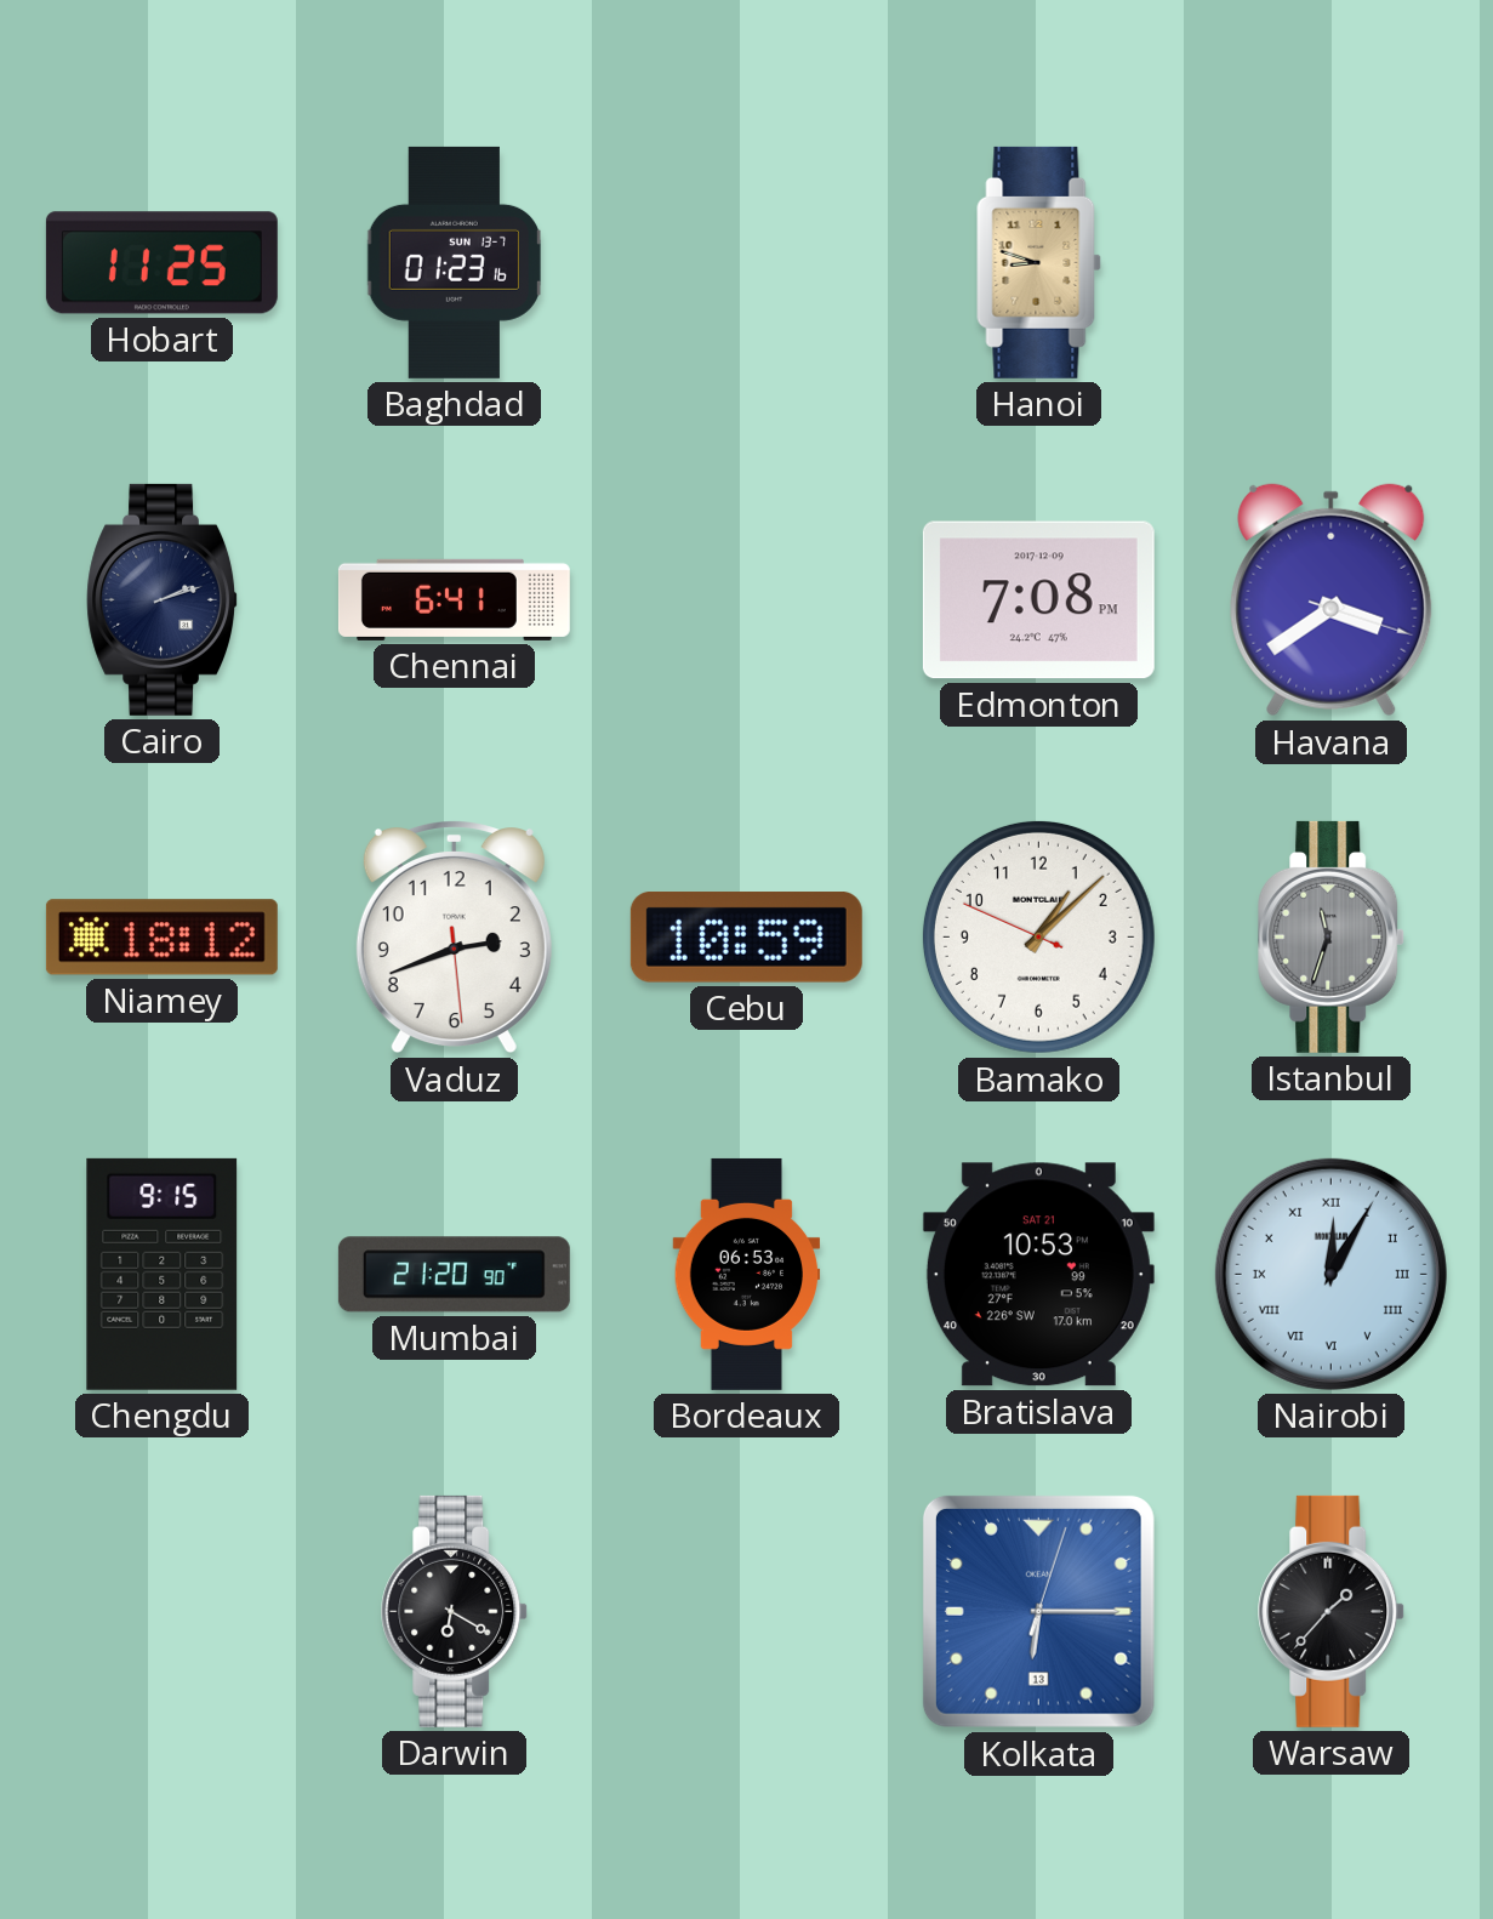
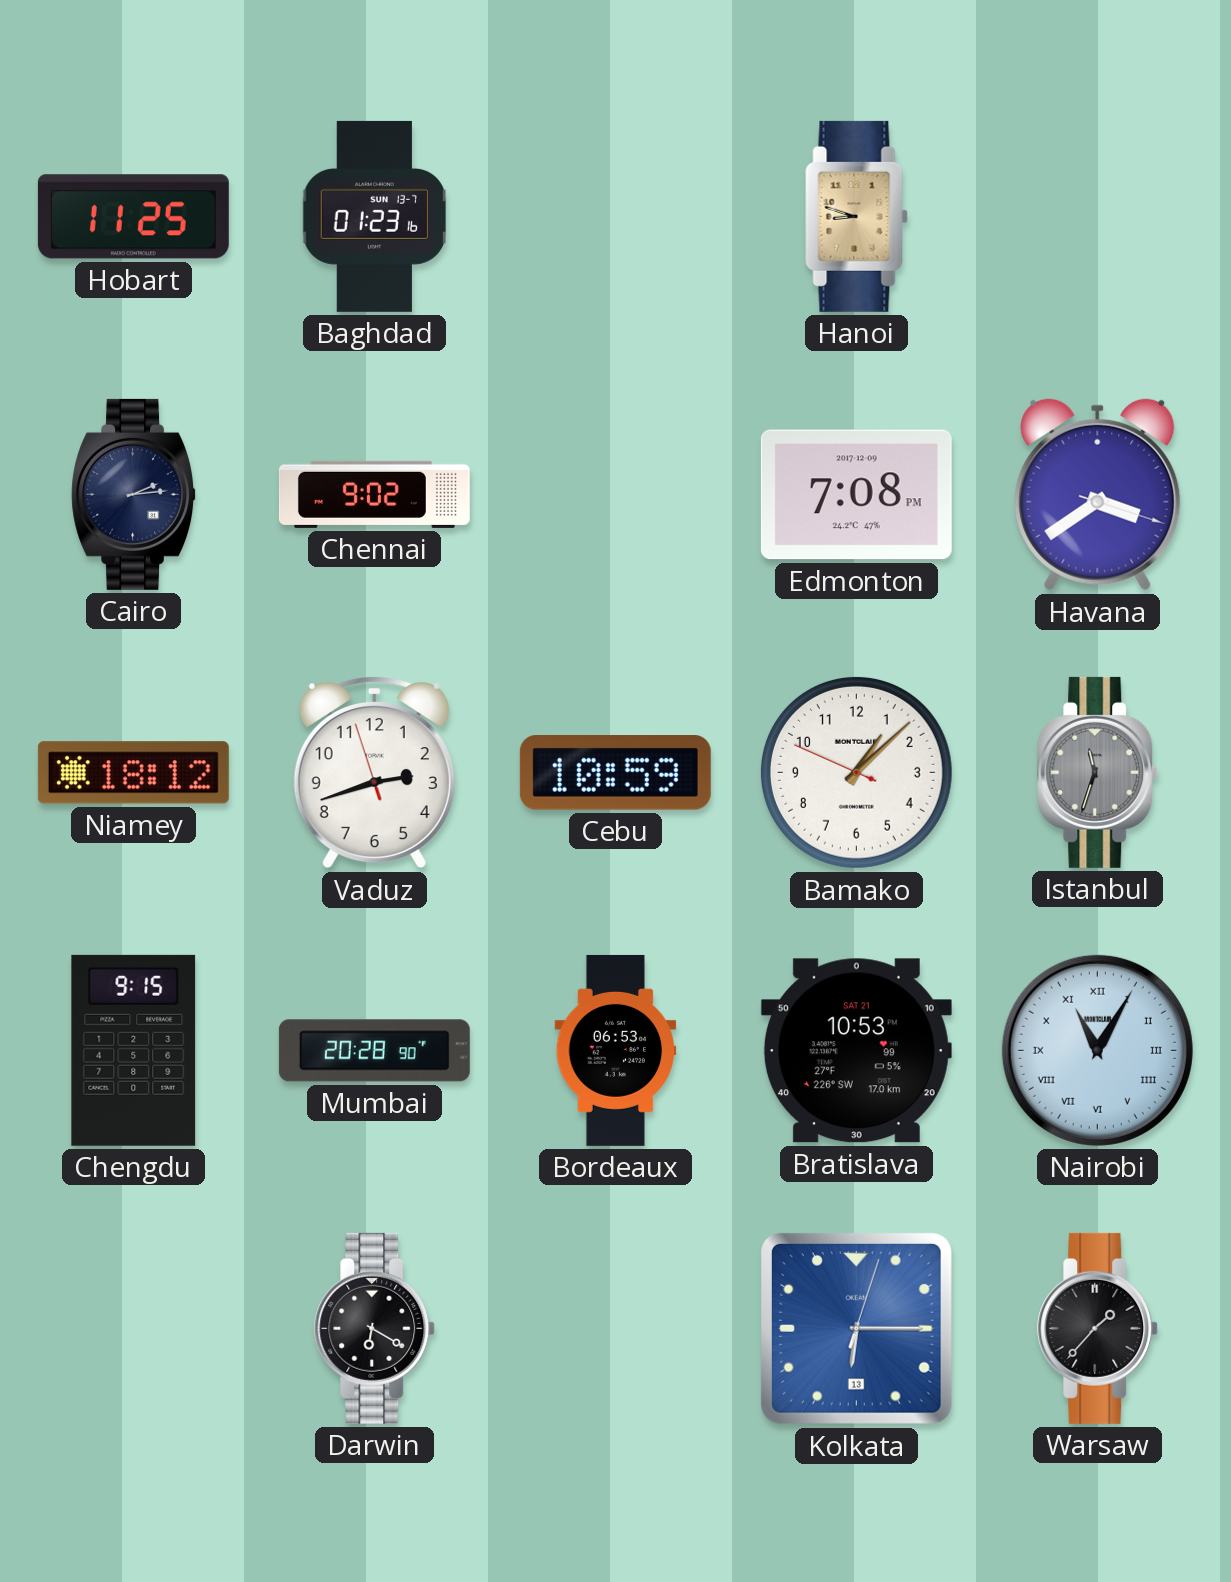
Cairo: 2:12 -> 2:14
Chennai: 6:41 -> 9:02
Vaduz: 2:41:29 -> 2:41:57
Mumbai: 21:20 -> 20:28
Nairobi: 12:05 -> 11:05
